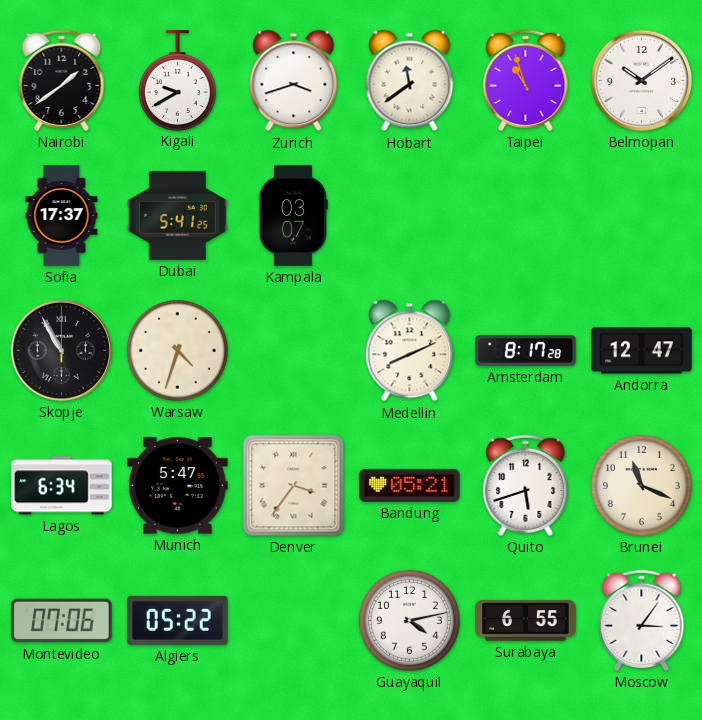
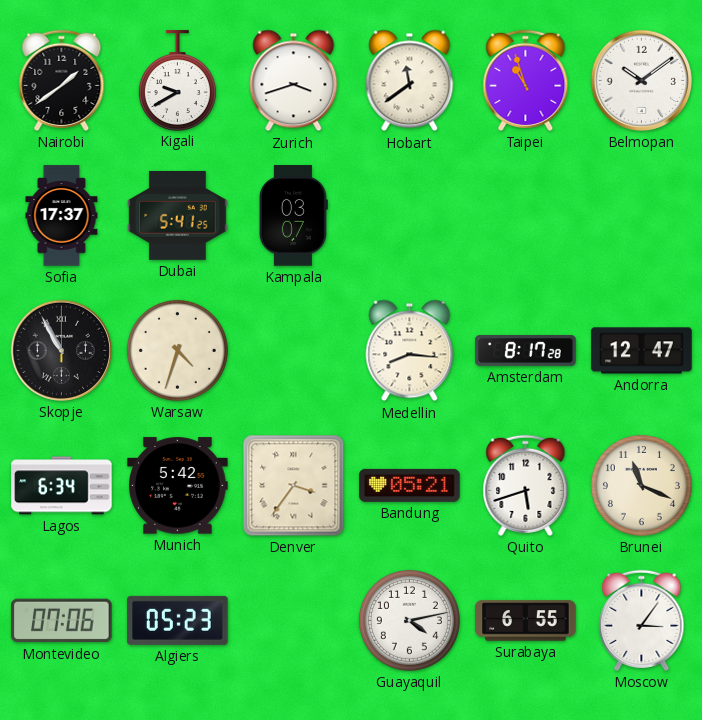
Medellin: 8:11 -> 8:16
Munich: 5:47 -> 5:42
Algiers: 05:22 -> 05:23
